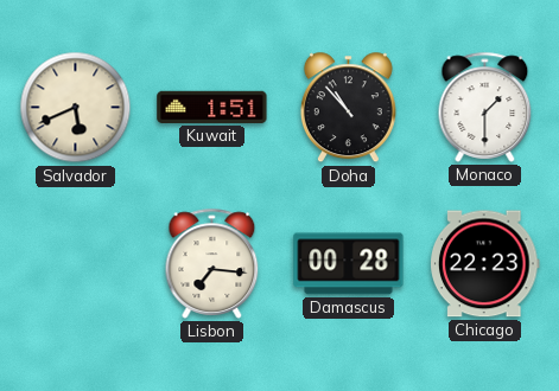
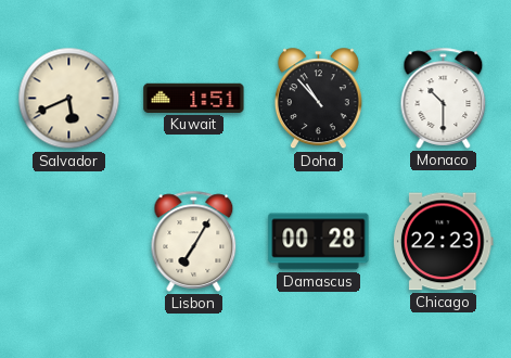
Monaco: 1:30 -> 10:30
Lisbon: 7:16 -> 7:05
